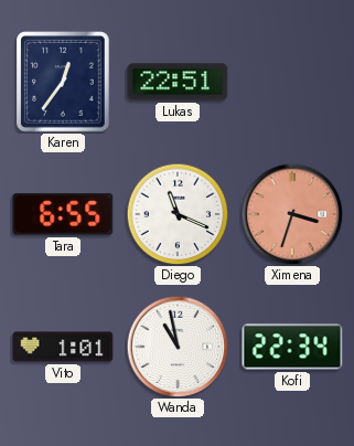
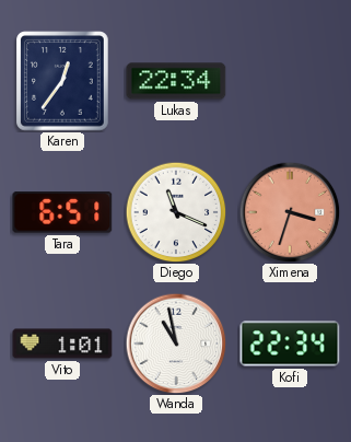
Lukas: 22:51 -> 22:34
Tara: 6:55 -> 6:51
